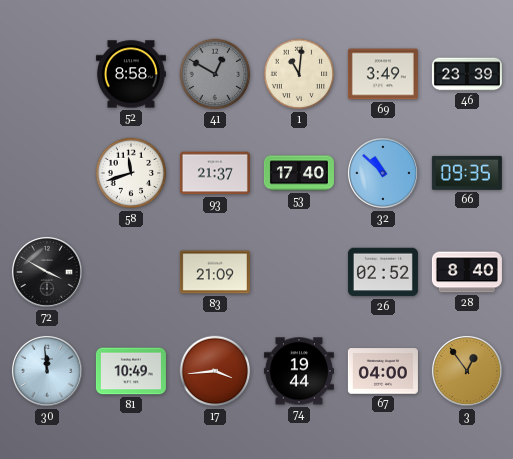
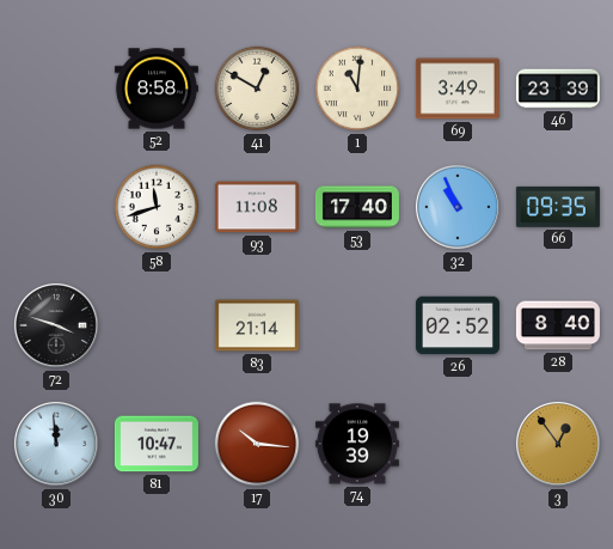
41 dial: grey -> cream
93: 21:37 -> 11:08
32: 10:52 -> 10:56
72: 3:50 -> 3:48
83: 21:09 -> 21:14
81: 10:49 -> 10:47
17: 3:44 -> 10:16
74: 19:44 -> 19:39
67: 04:00 -> none
